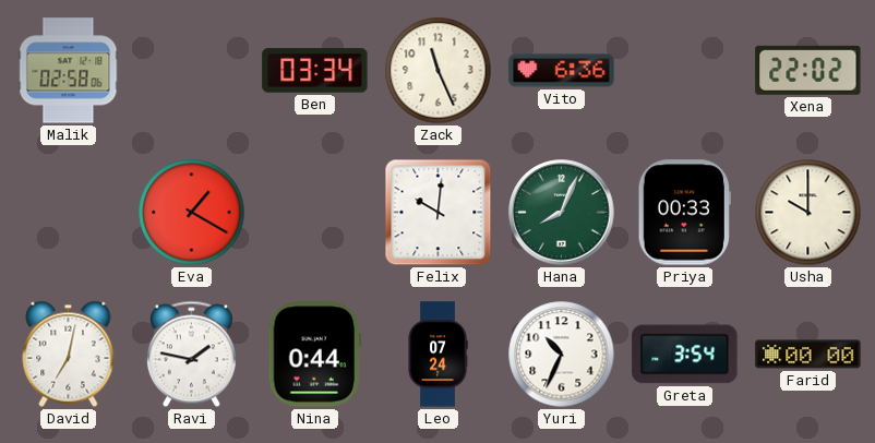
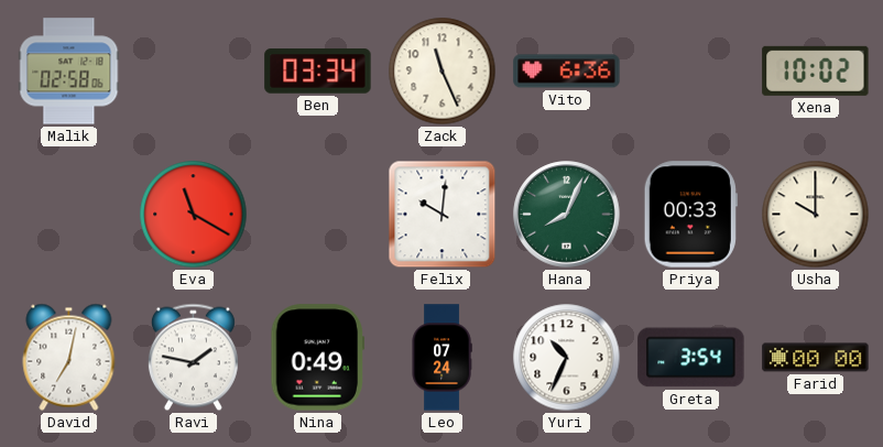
Xena: 22:02 -> 10:02
Eva: 1:20 -> 11:20
Nina: 0:44 -> 0:49
